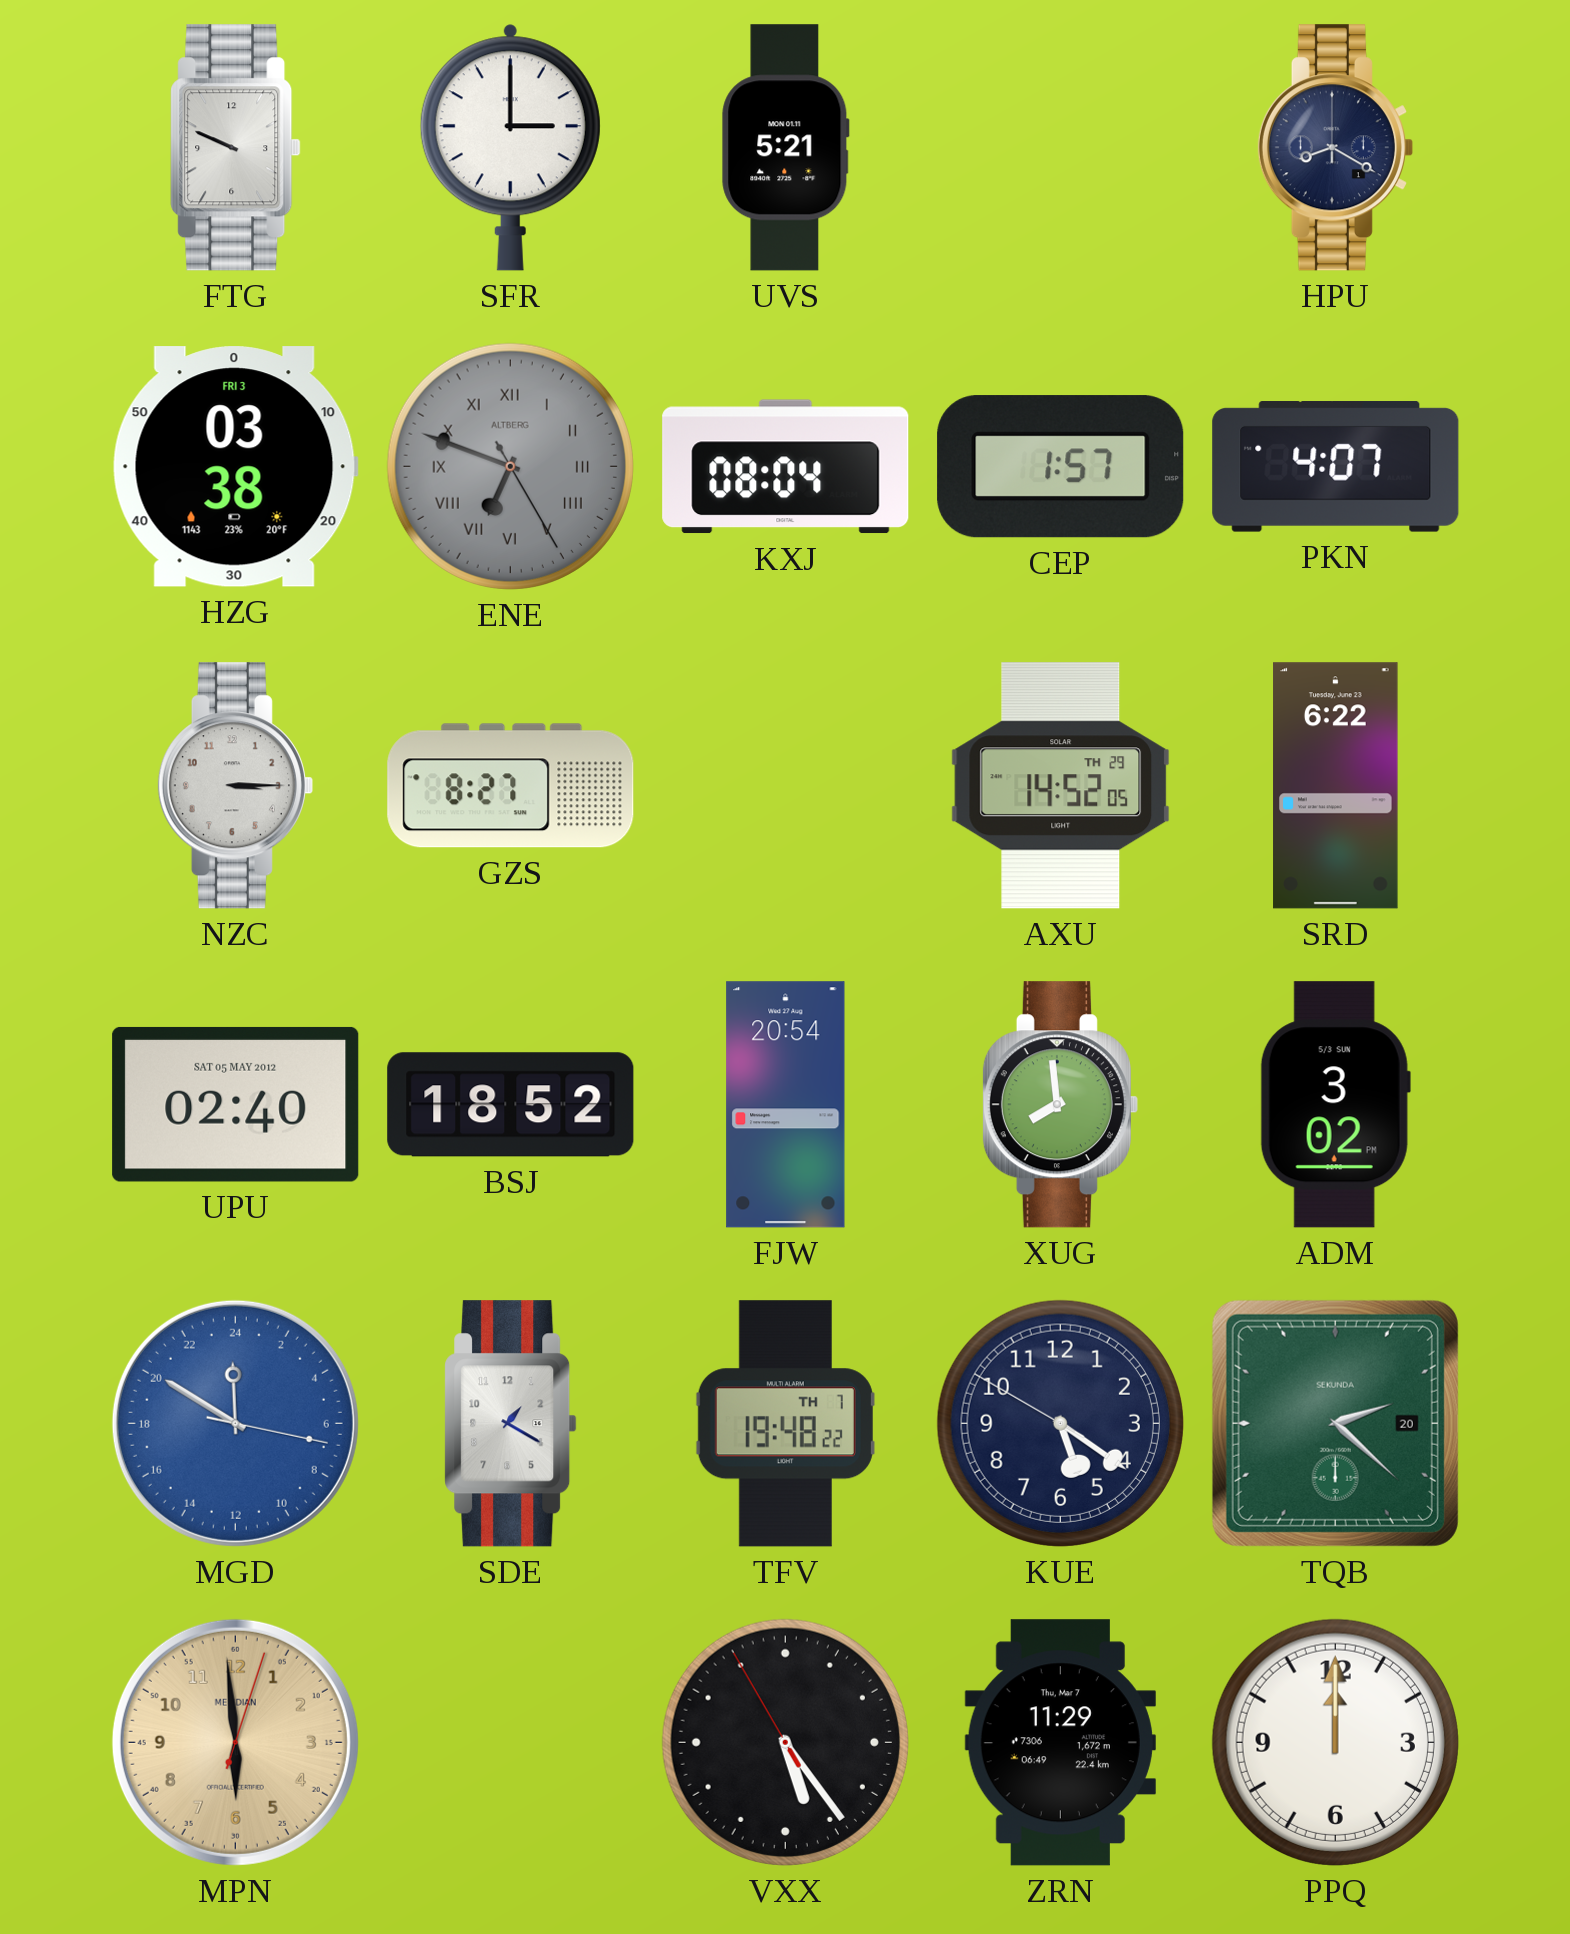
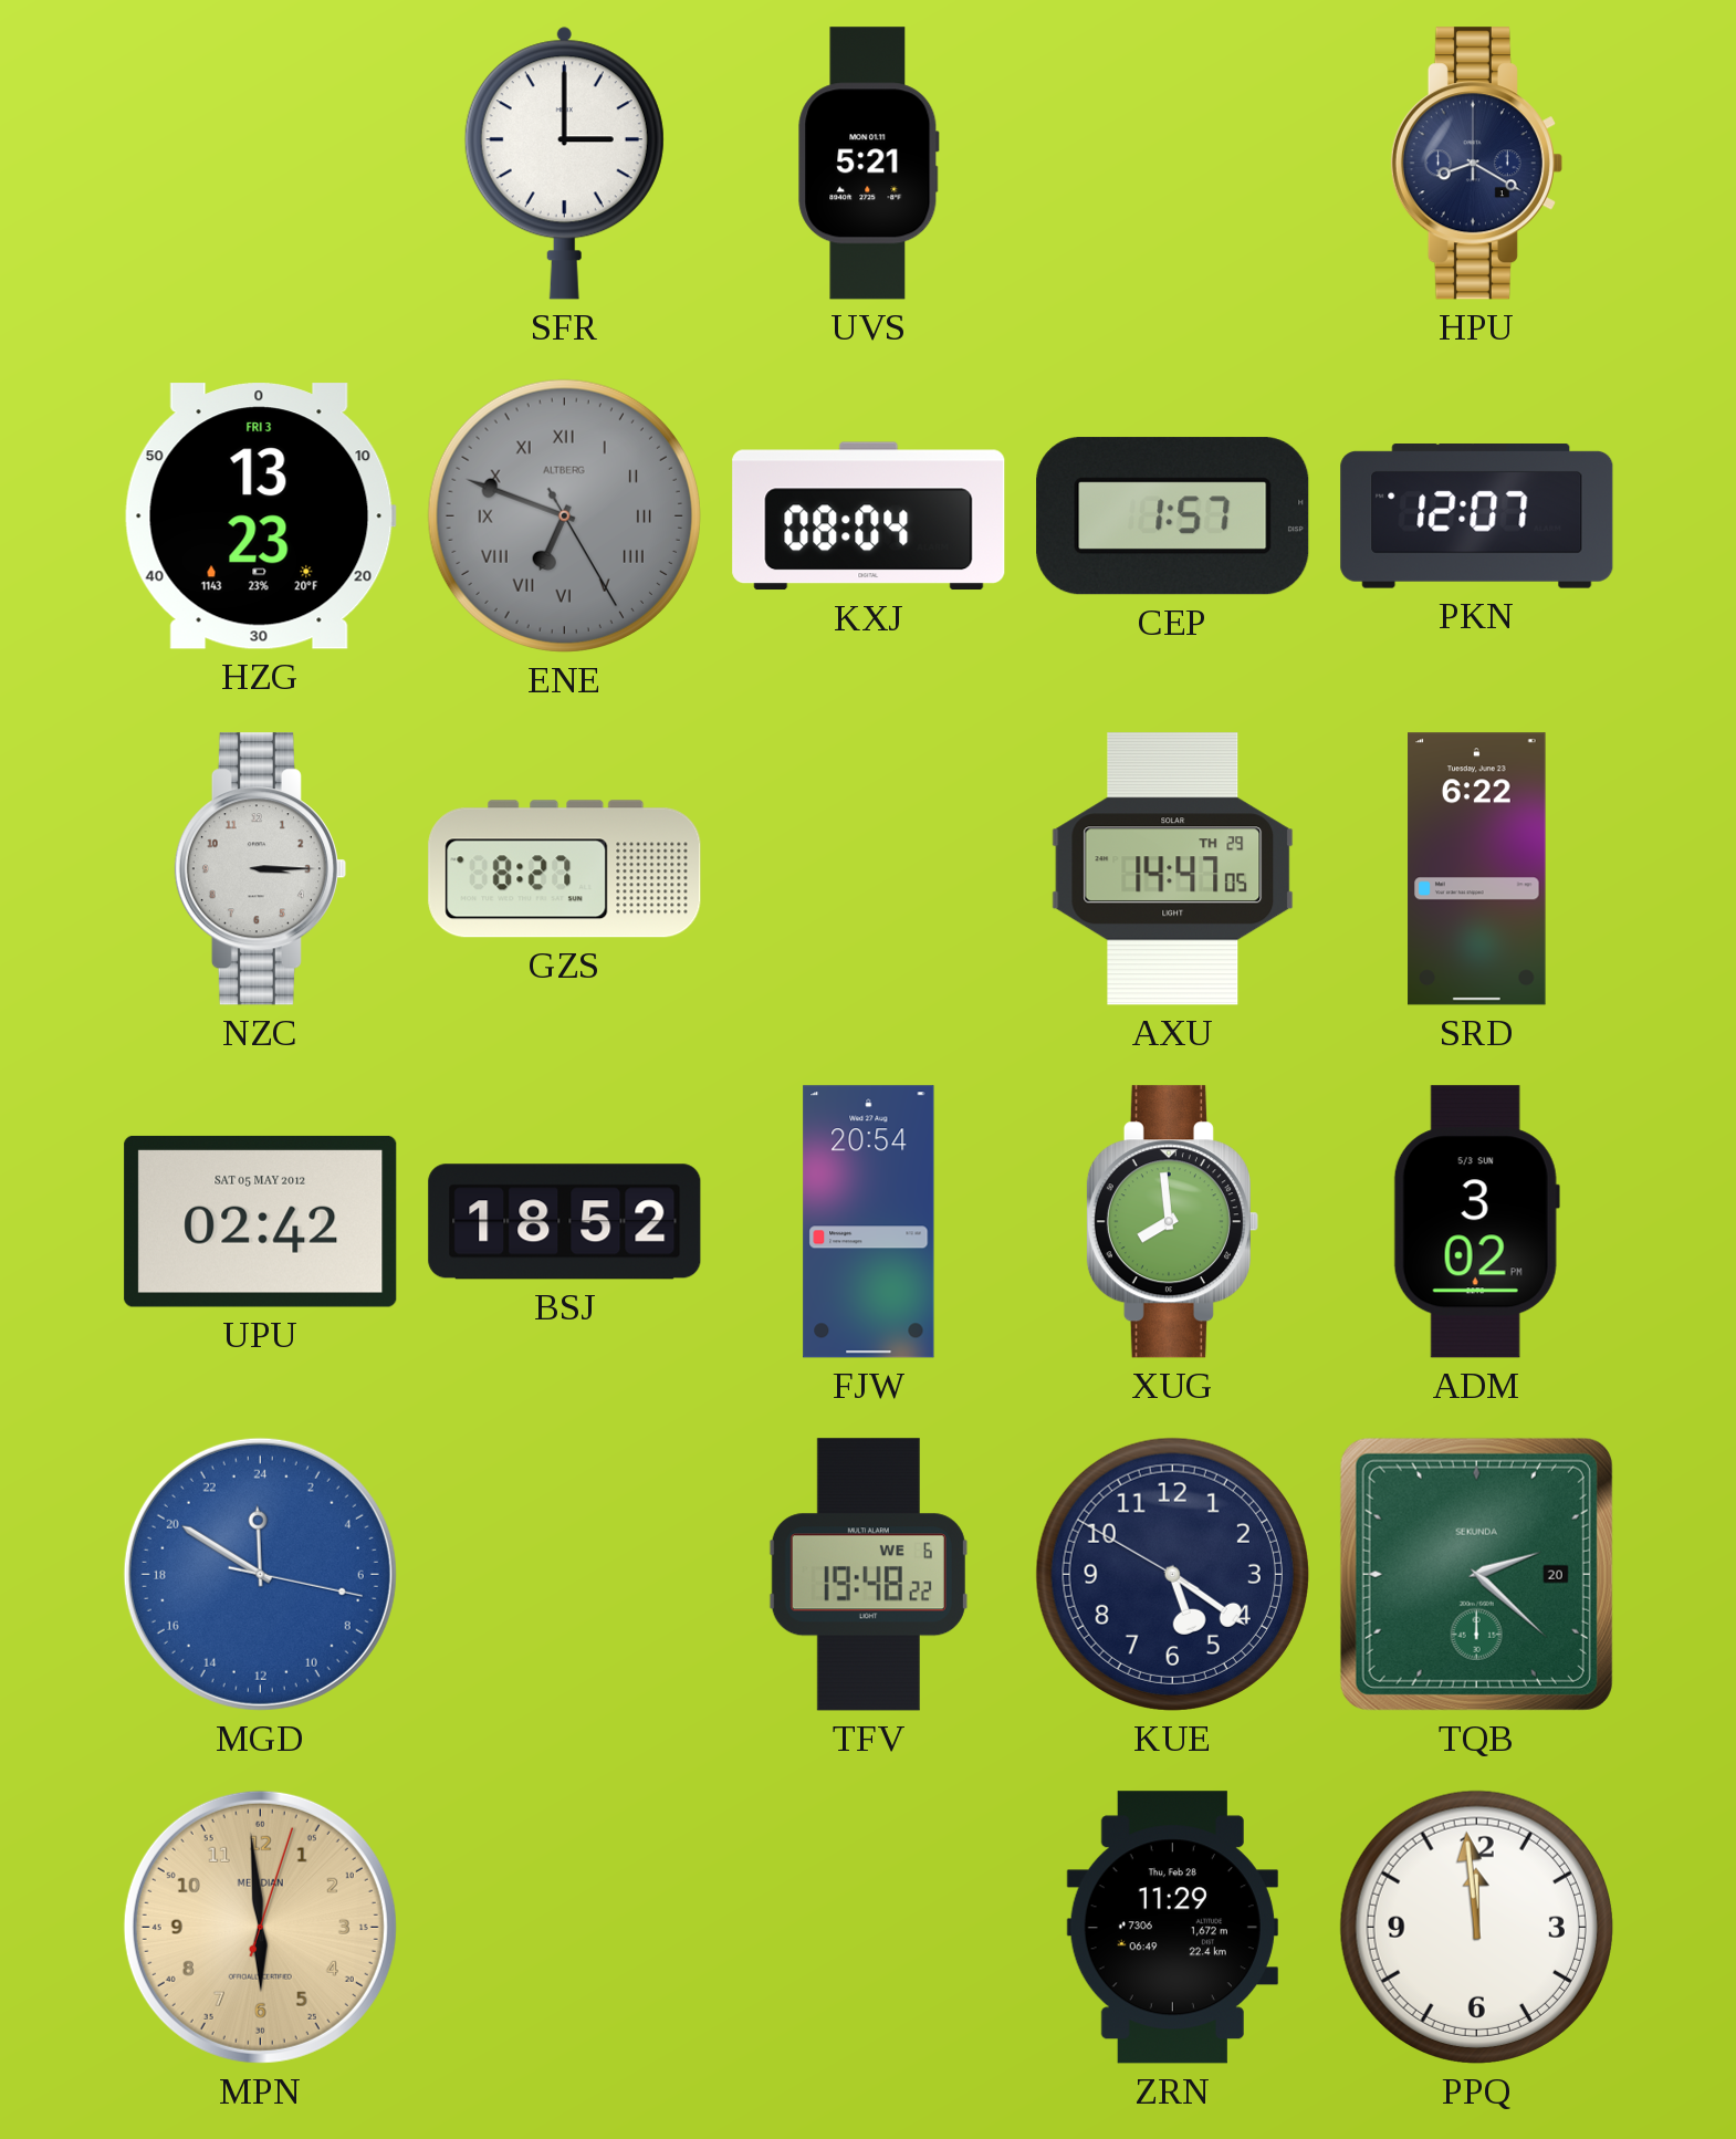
FTG: 9:49 -> none
HZG: 03:38 -> 13:23
PKN: 4:07 -> 12:07
AXU: 14:52 -> 14:47
UPU: 02:40 -> 02:42
SDE: 1:20 -> none
TFV date: TH 7 -> WE 6
VXX: 5:23 -> none
ZRN date: Thu, Mar 7 -> Thu, Feb 28
PPQ: 12:00 -> 11:59
